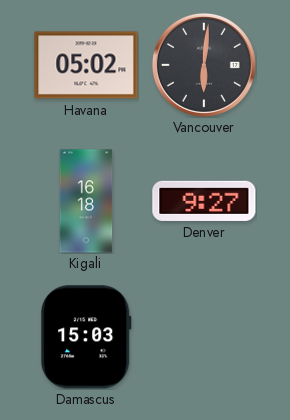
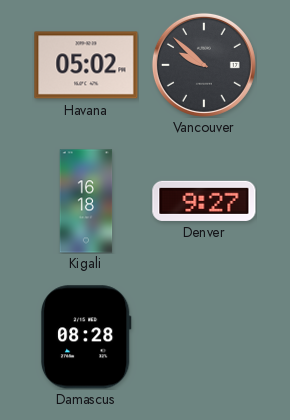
Vancouver: 6:01 -> 9:52
Damascus: 15:03 -> 08:28
